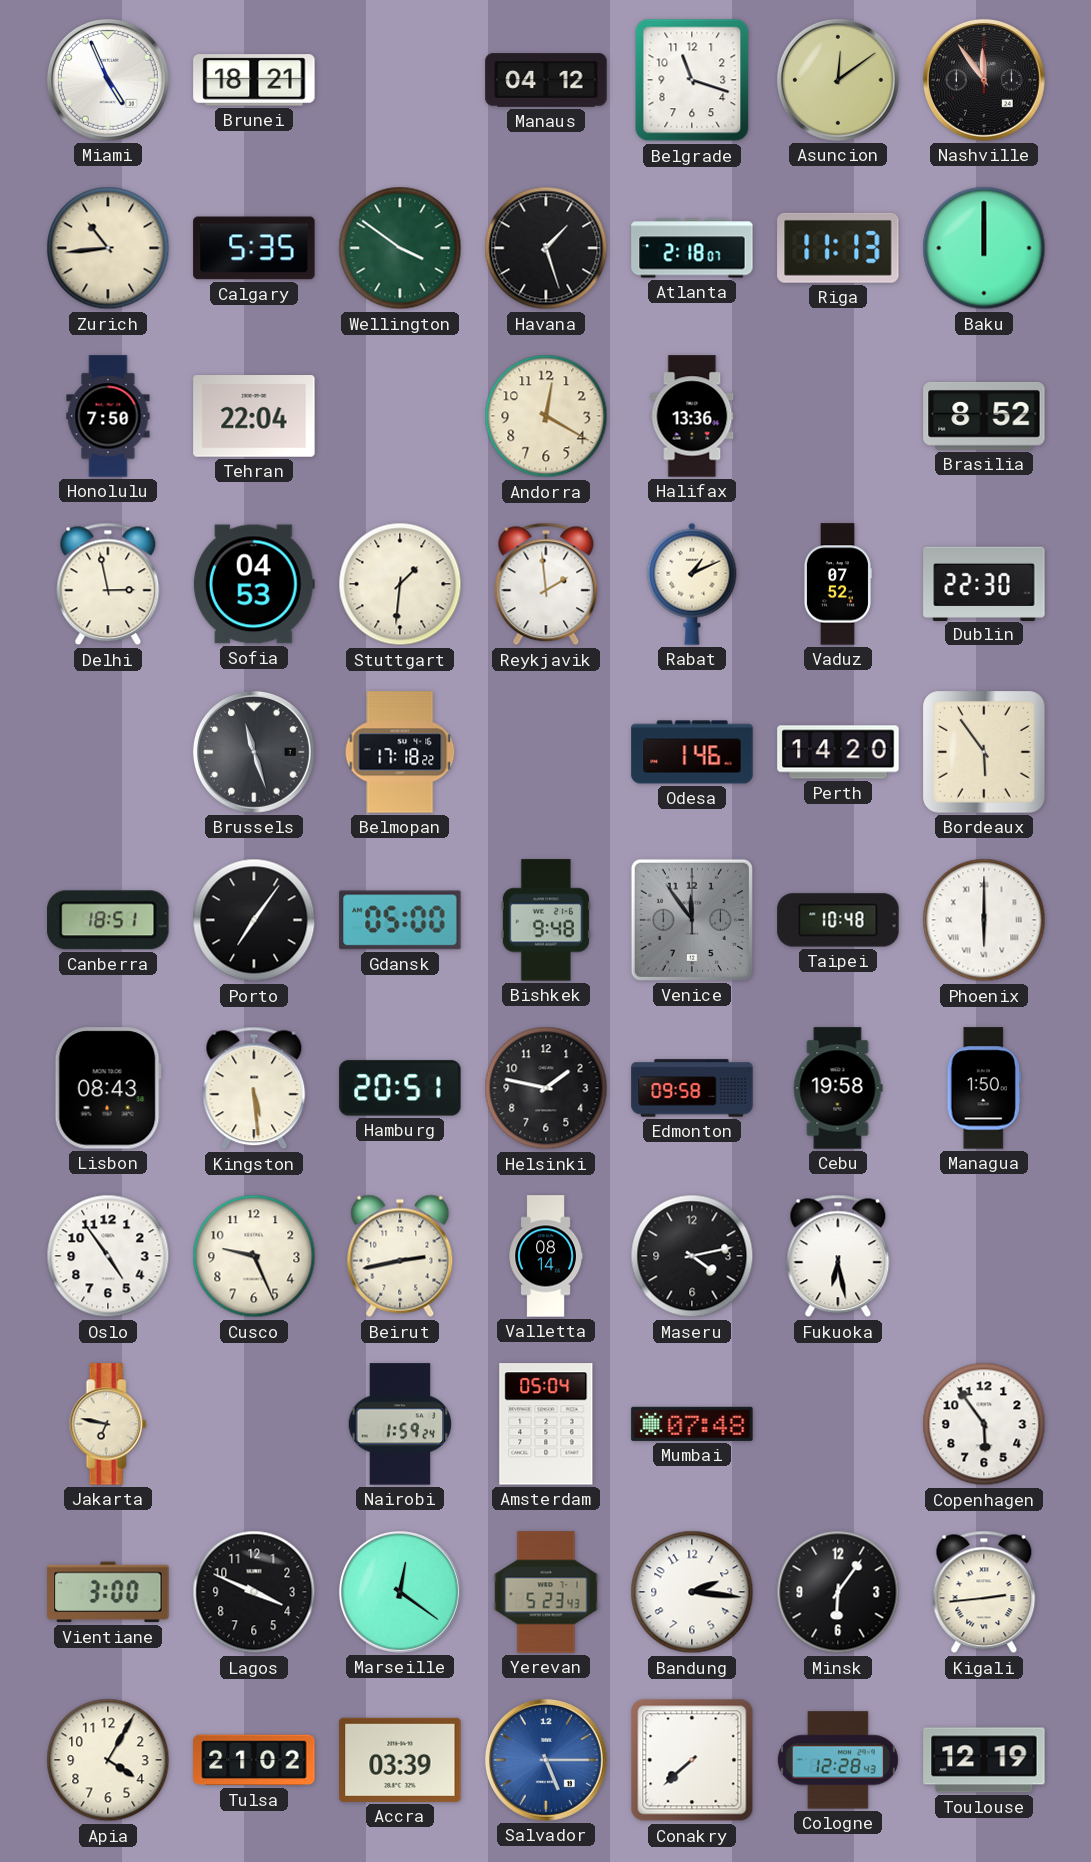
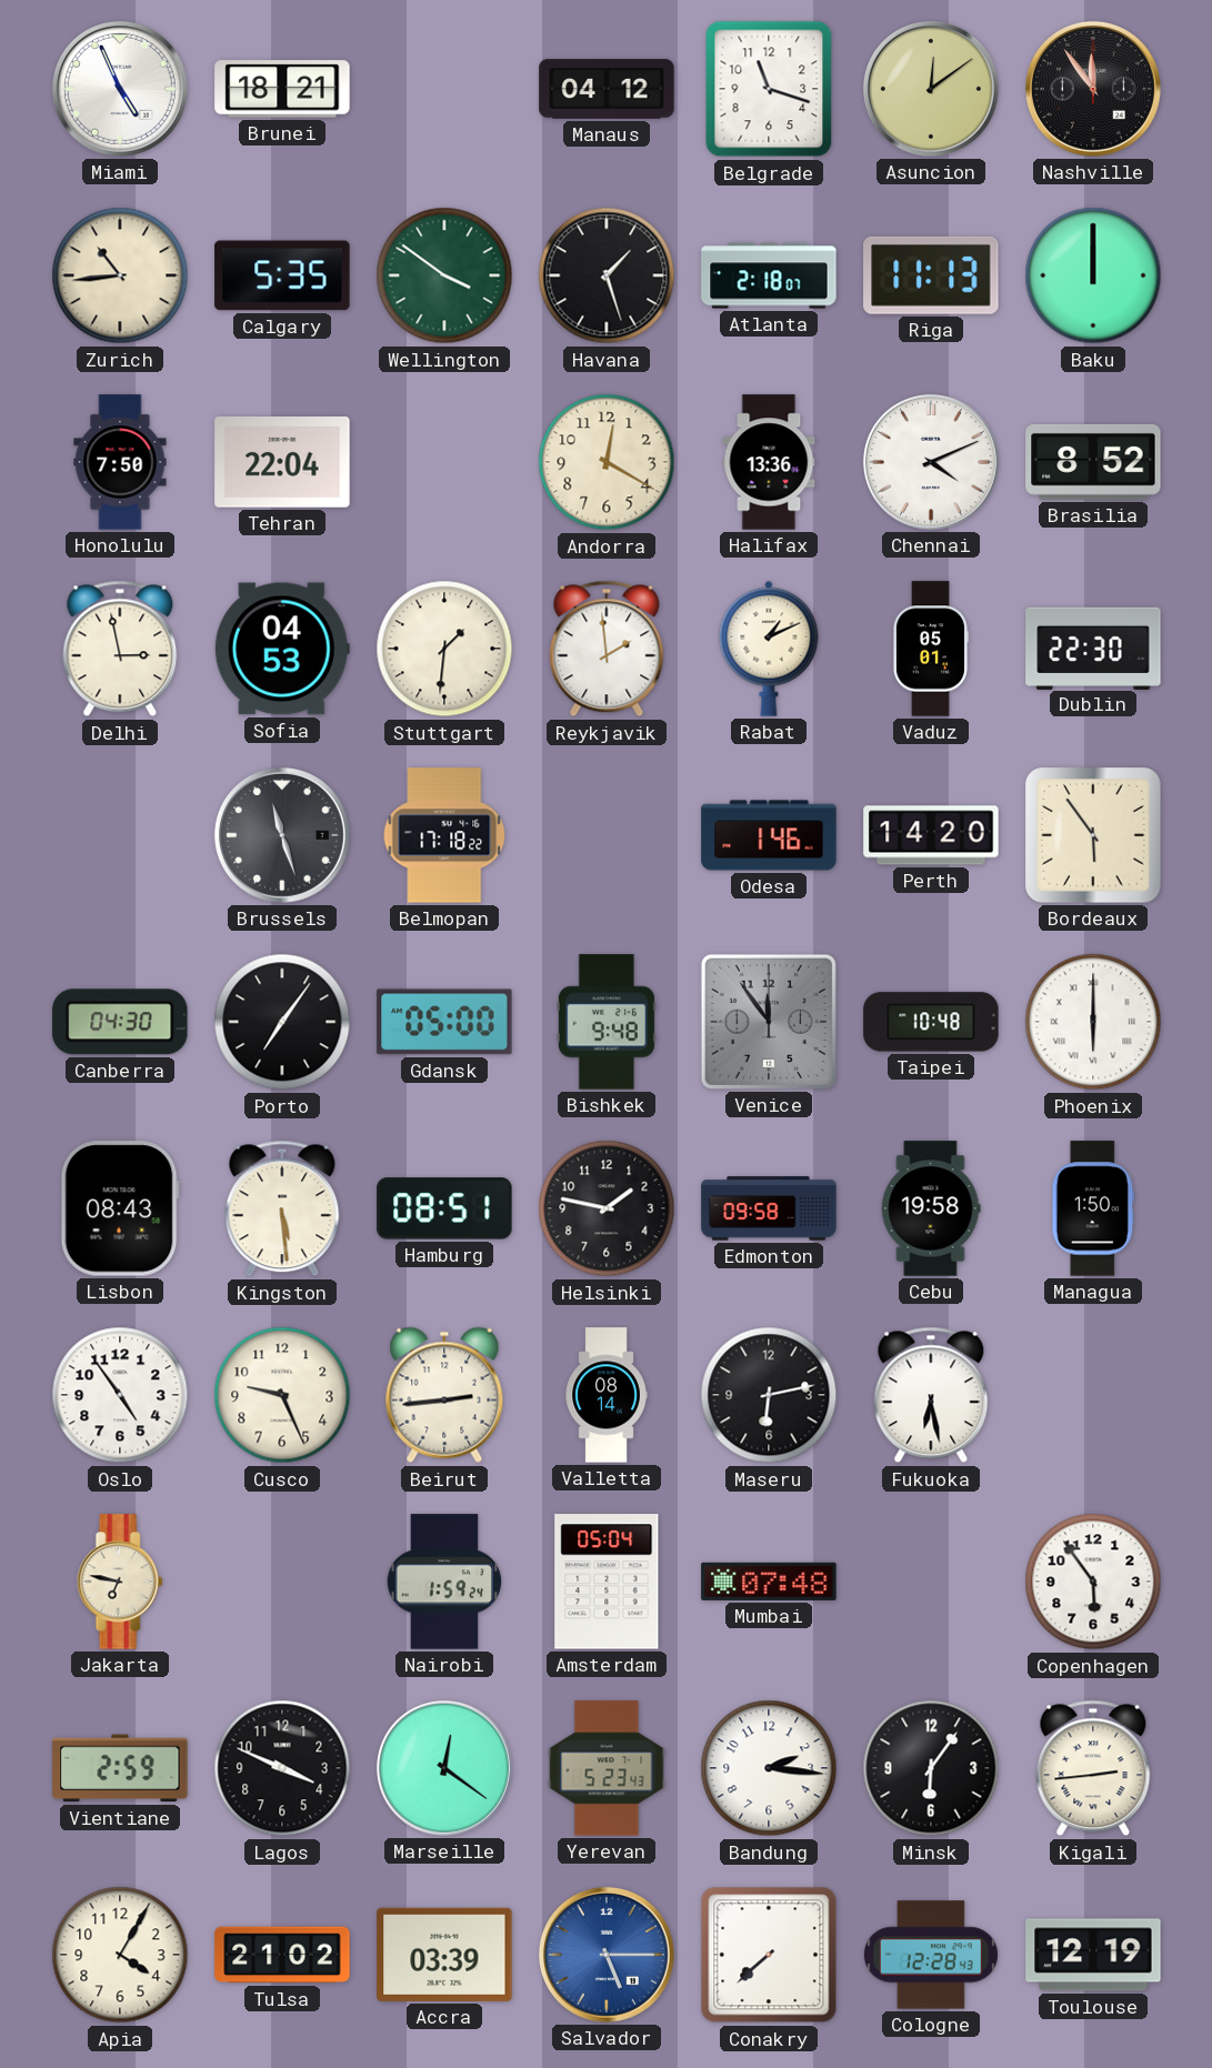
Chennai: none -> 4:11
Vaduz: 07:52 -> 05:01
Canberra: 18:51 -> 04:30
Hamburg: 20:51 -> 08:51
Beirut: 2:43 -> 2:44
Maseru: 4:13 -> 6:13
Vientiane: 3:00 -> 2:59
